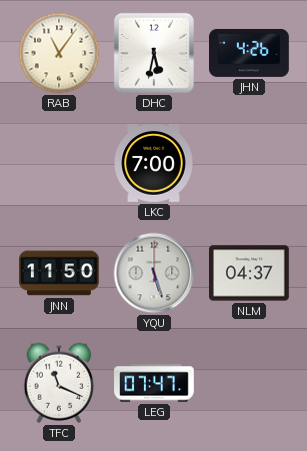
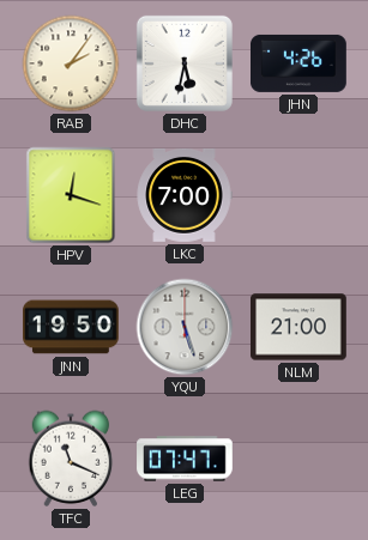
RAB: 11:06 -> 2:06
HPV: none -> 12:18
JNN: 11:50 -> 19:50
NLM: 04:37 -> 21:00
